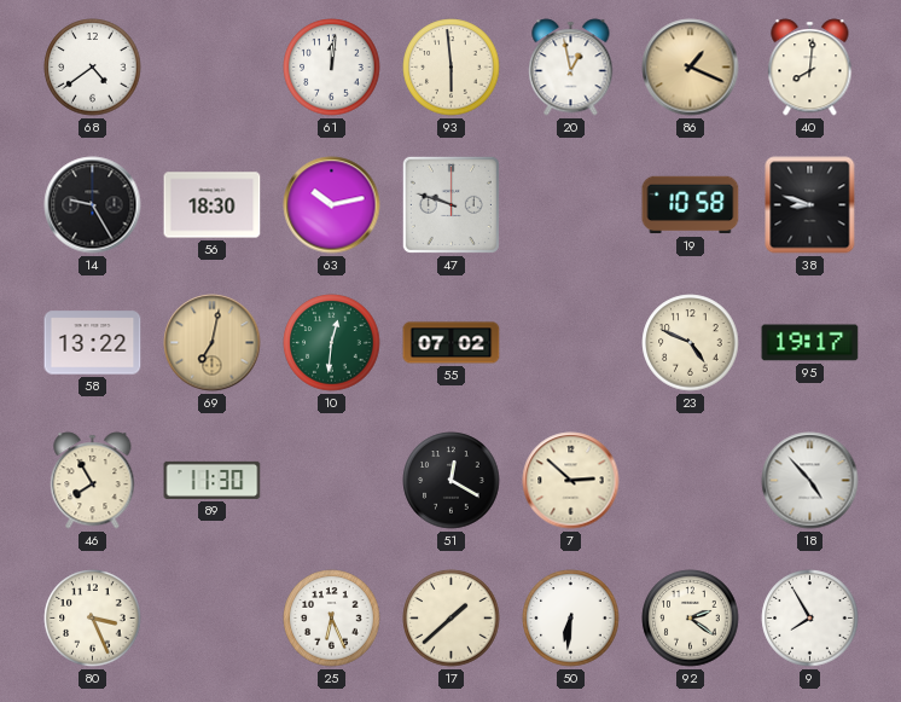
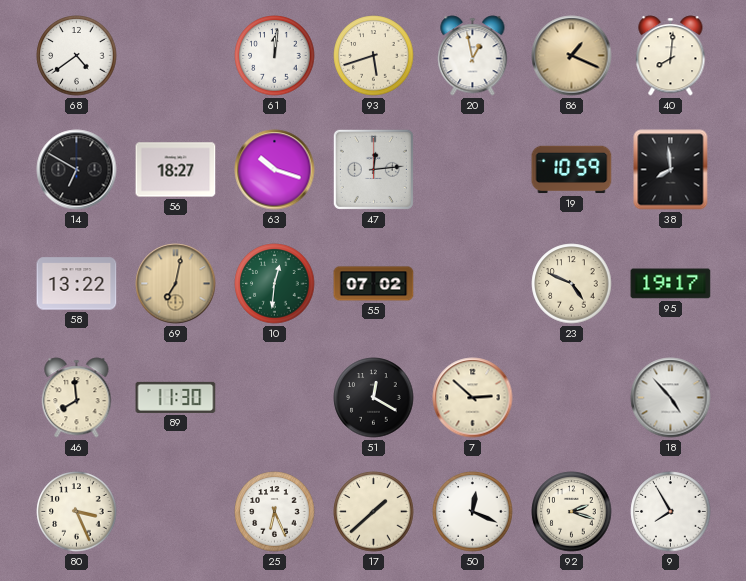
93: 5:59 -> 5:42
14: 9:25 -> 6:50
56: 18:30 -> 18:27
63: 10:13 -> 10:18
47: 9:48 -> 12:14
19: 10:58 -> 10:59
38: 8:48 -> 7:59
46: 7:55 -> 7:59
50: 6:31 -> 12:19
92: 2:21 -> 2:18
